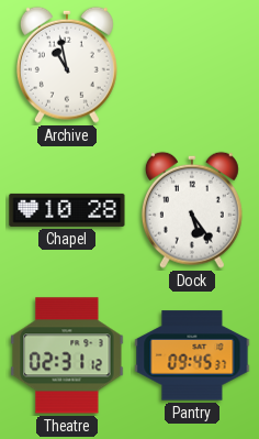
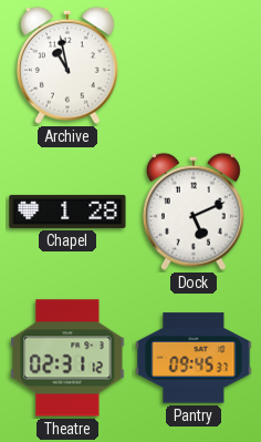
Chapel: 10:28 -> 1:28
Dock: 5:24 -> 5:11
